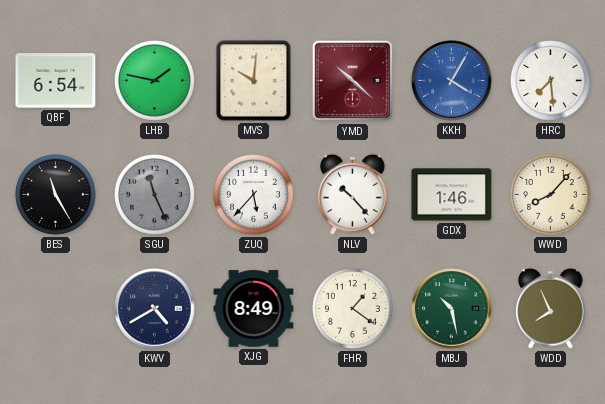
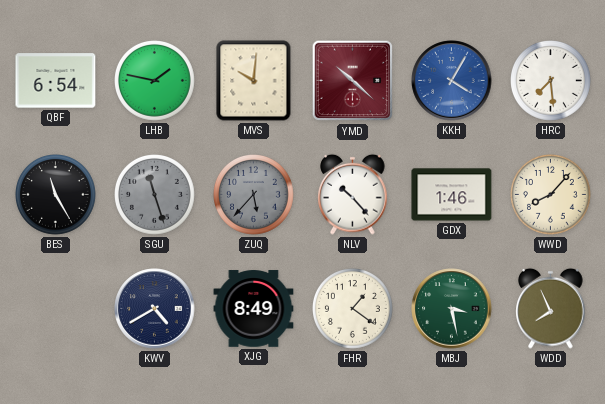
SGU: 11:26 -> 11:27
ZUQ dial: white -> grey
MBJ: 10:28 -> 3:28
